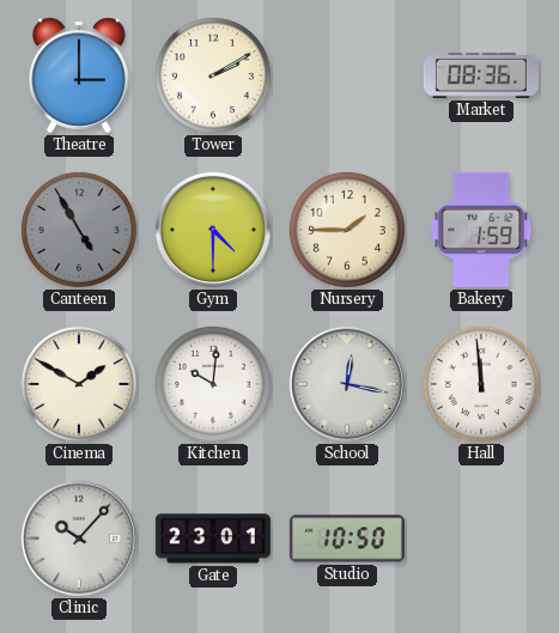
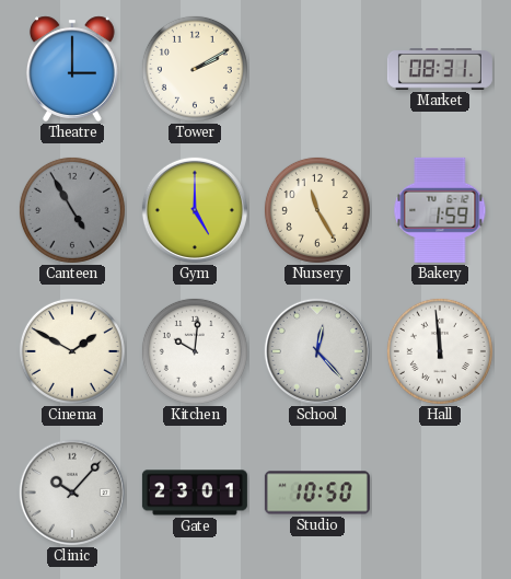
Market: 08:36 -> 08:31
Gym: 4:30 -> 5:00
Nursery: 1:45 -> 11:25
School: 12:17 -> 12:23
